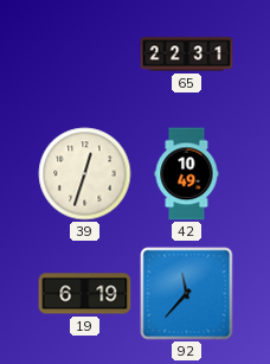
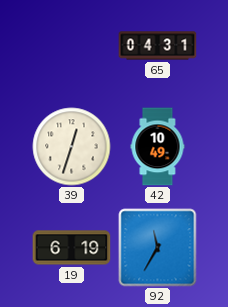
65: 22:31 -> 04:31
92: 11:37 -> 11:35
